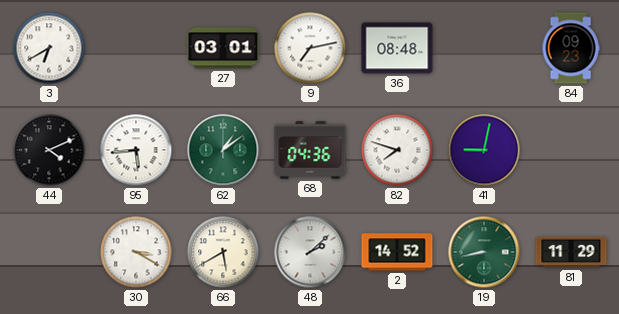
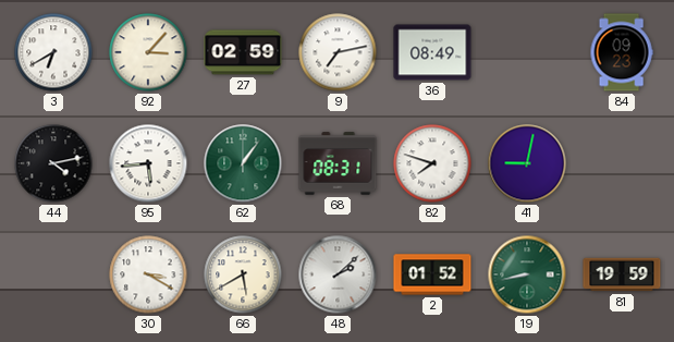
92: none -> 3:07
27: 03:01 -> 02:59
36: 08:48 -> 08:49
44: 4:11 -> 4:13
62: 1:09 -> 1:06
68: 04:36 -> 08:31
2: 14:52 -> 01:52
81: 11:29 -> 19:59
